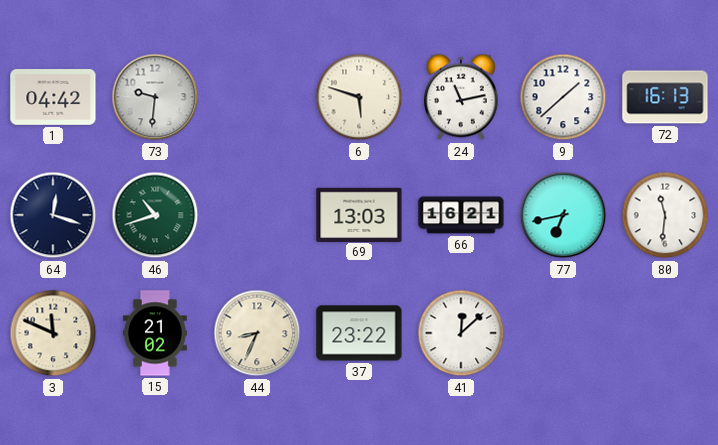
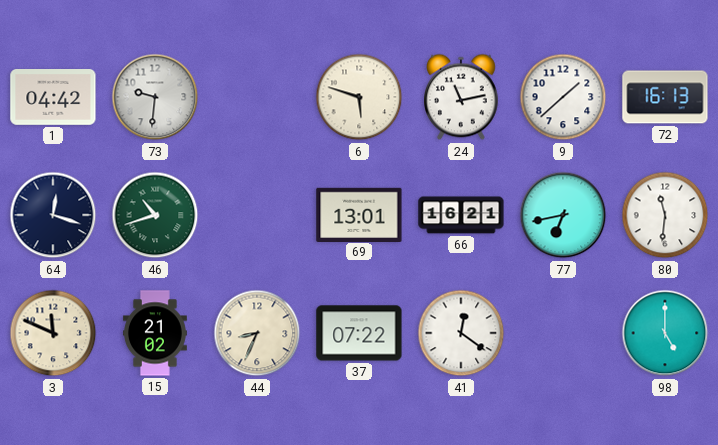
69: 13:03 -> 13:01
37: 23:22 -> 07:22
41: 12:08 -> 12:21
98: none -> 5:00
